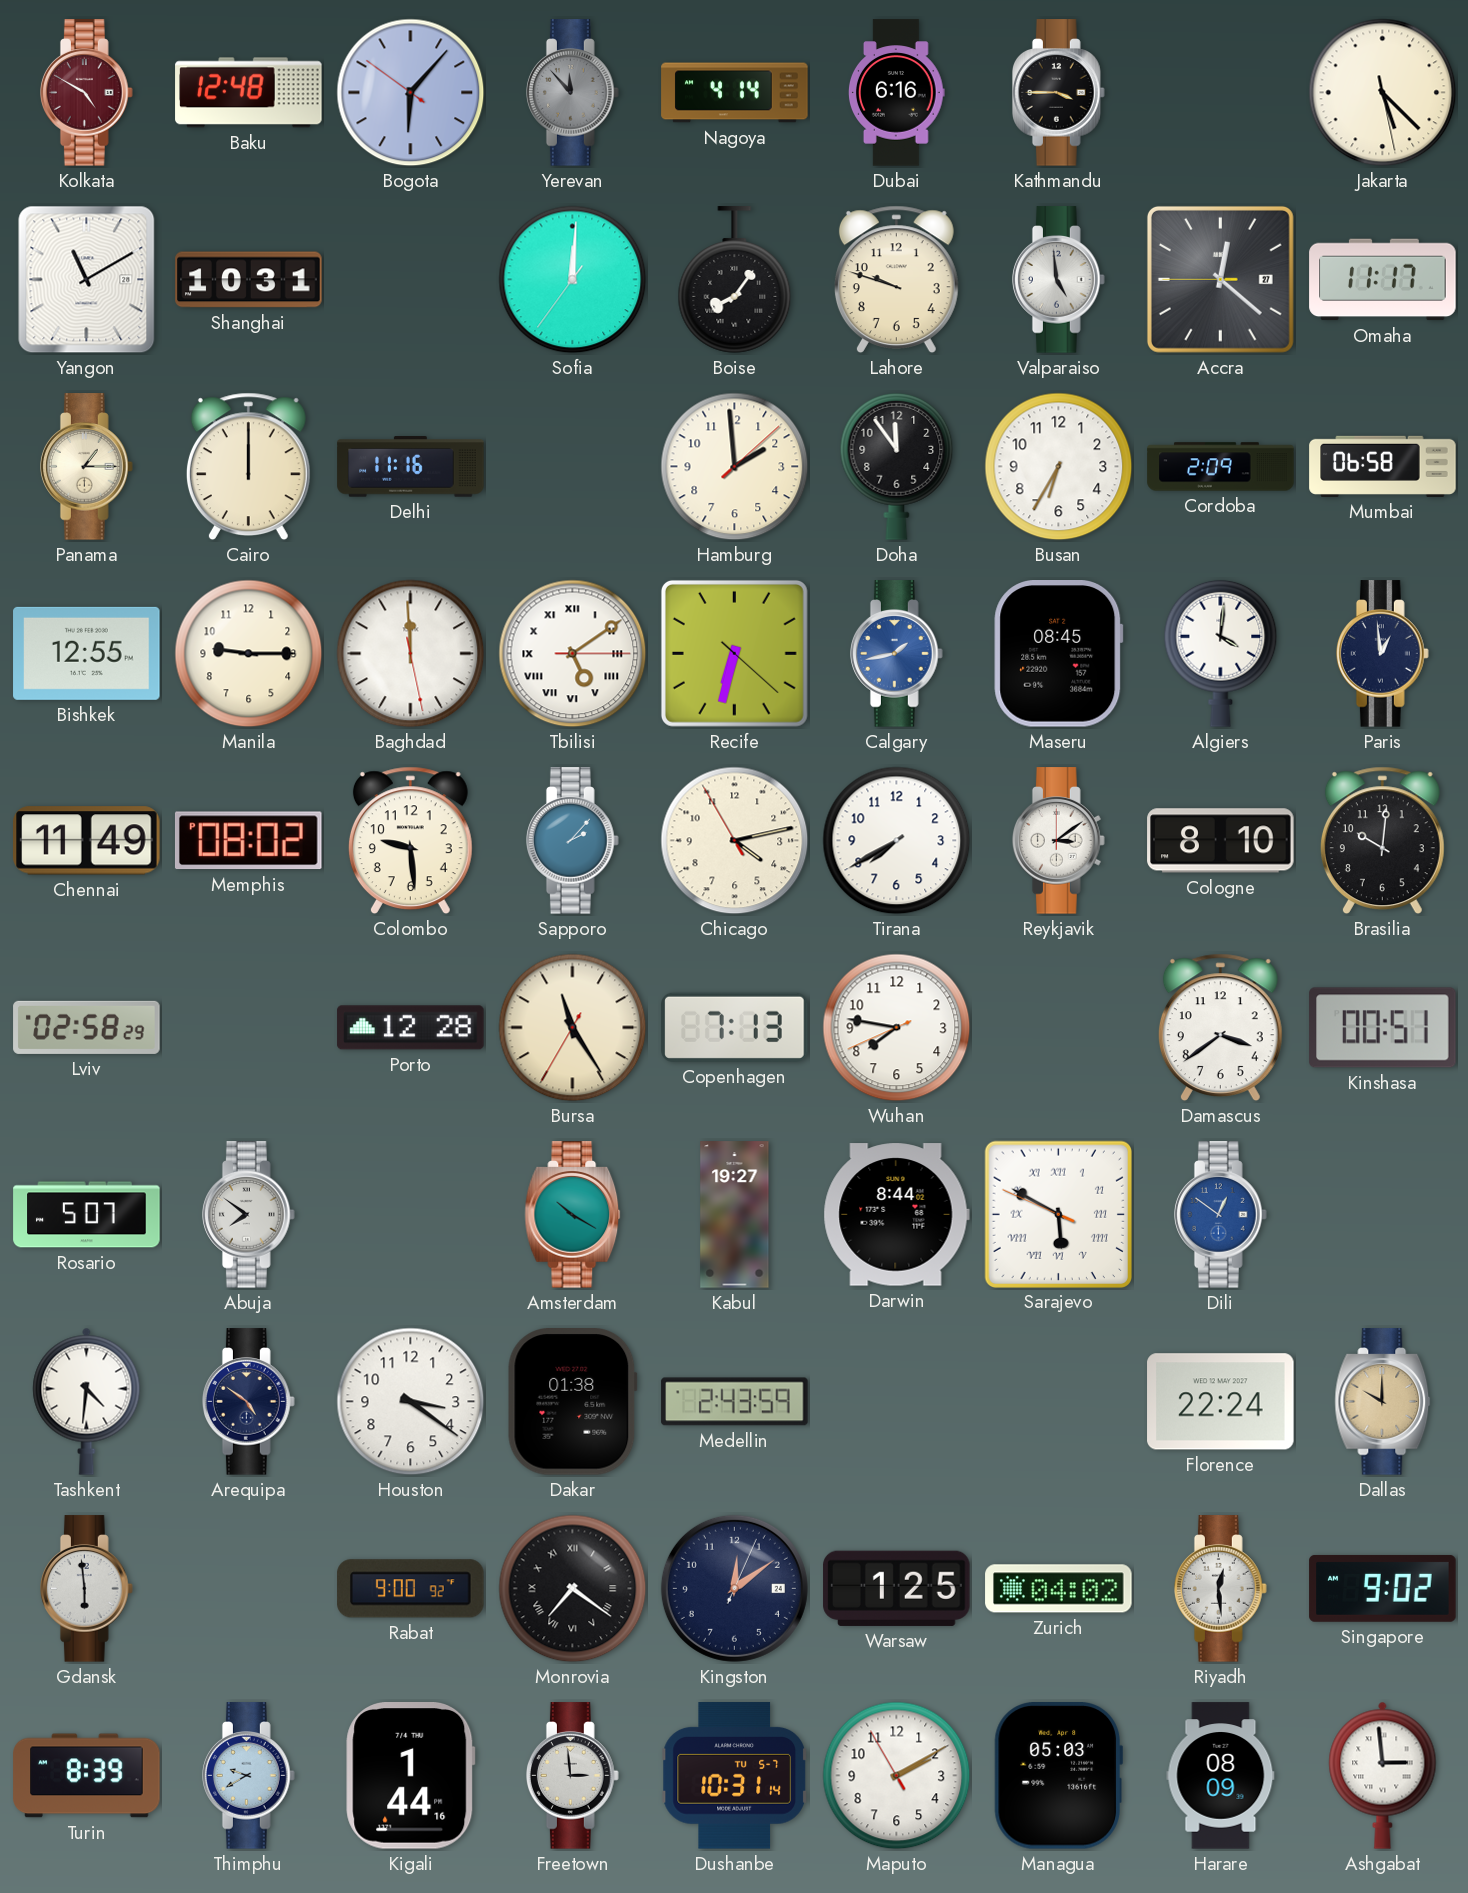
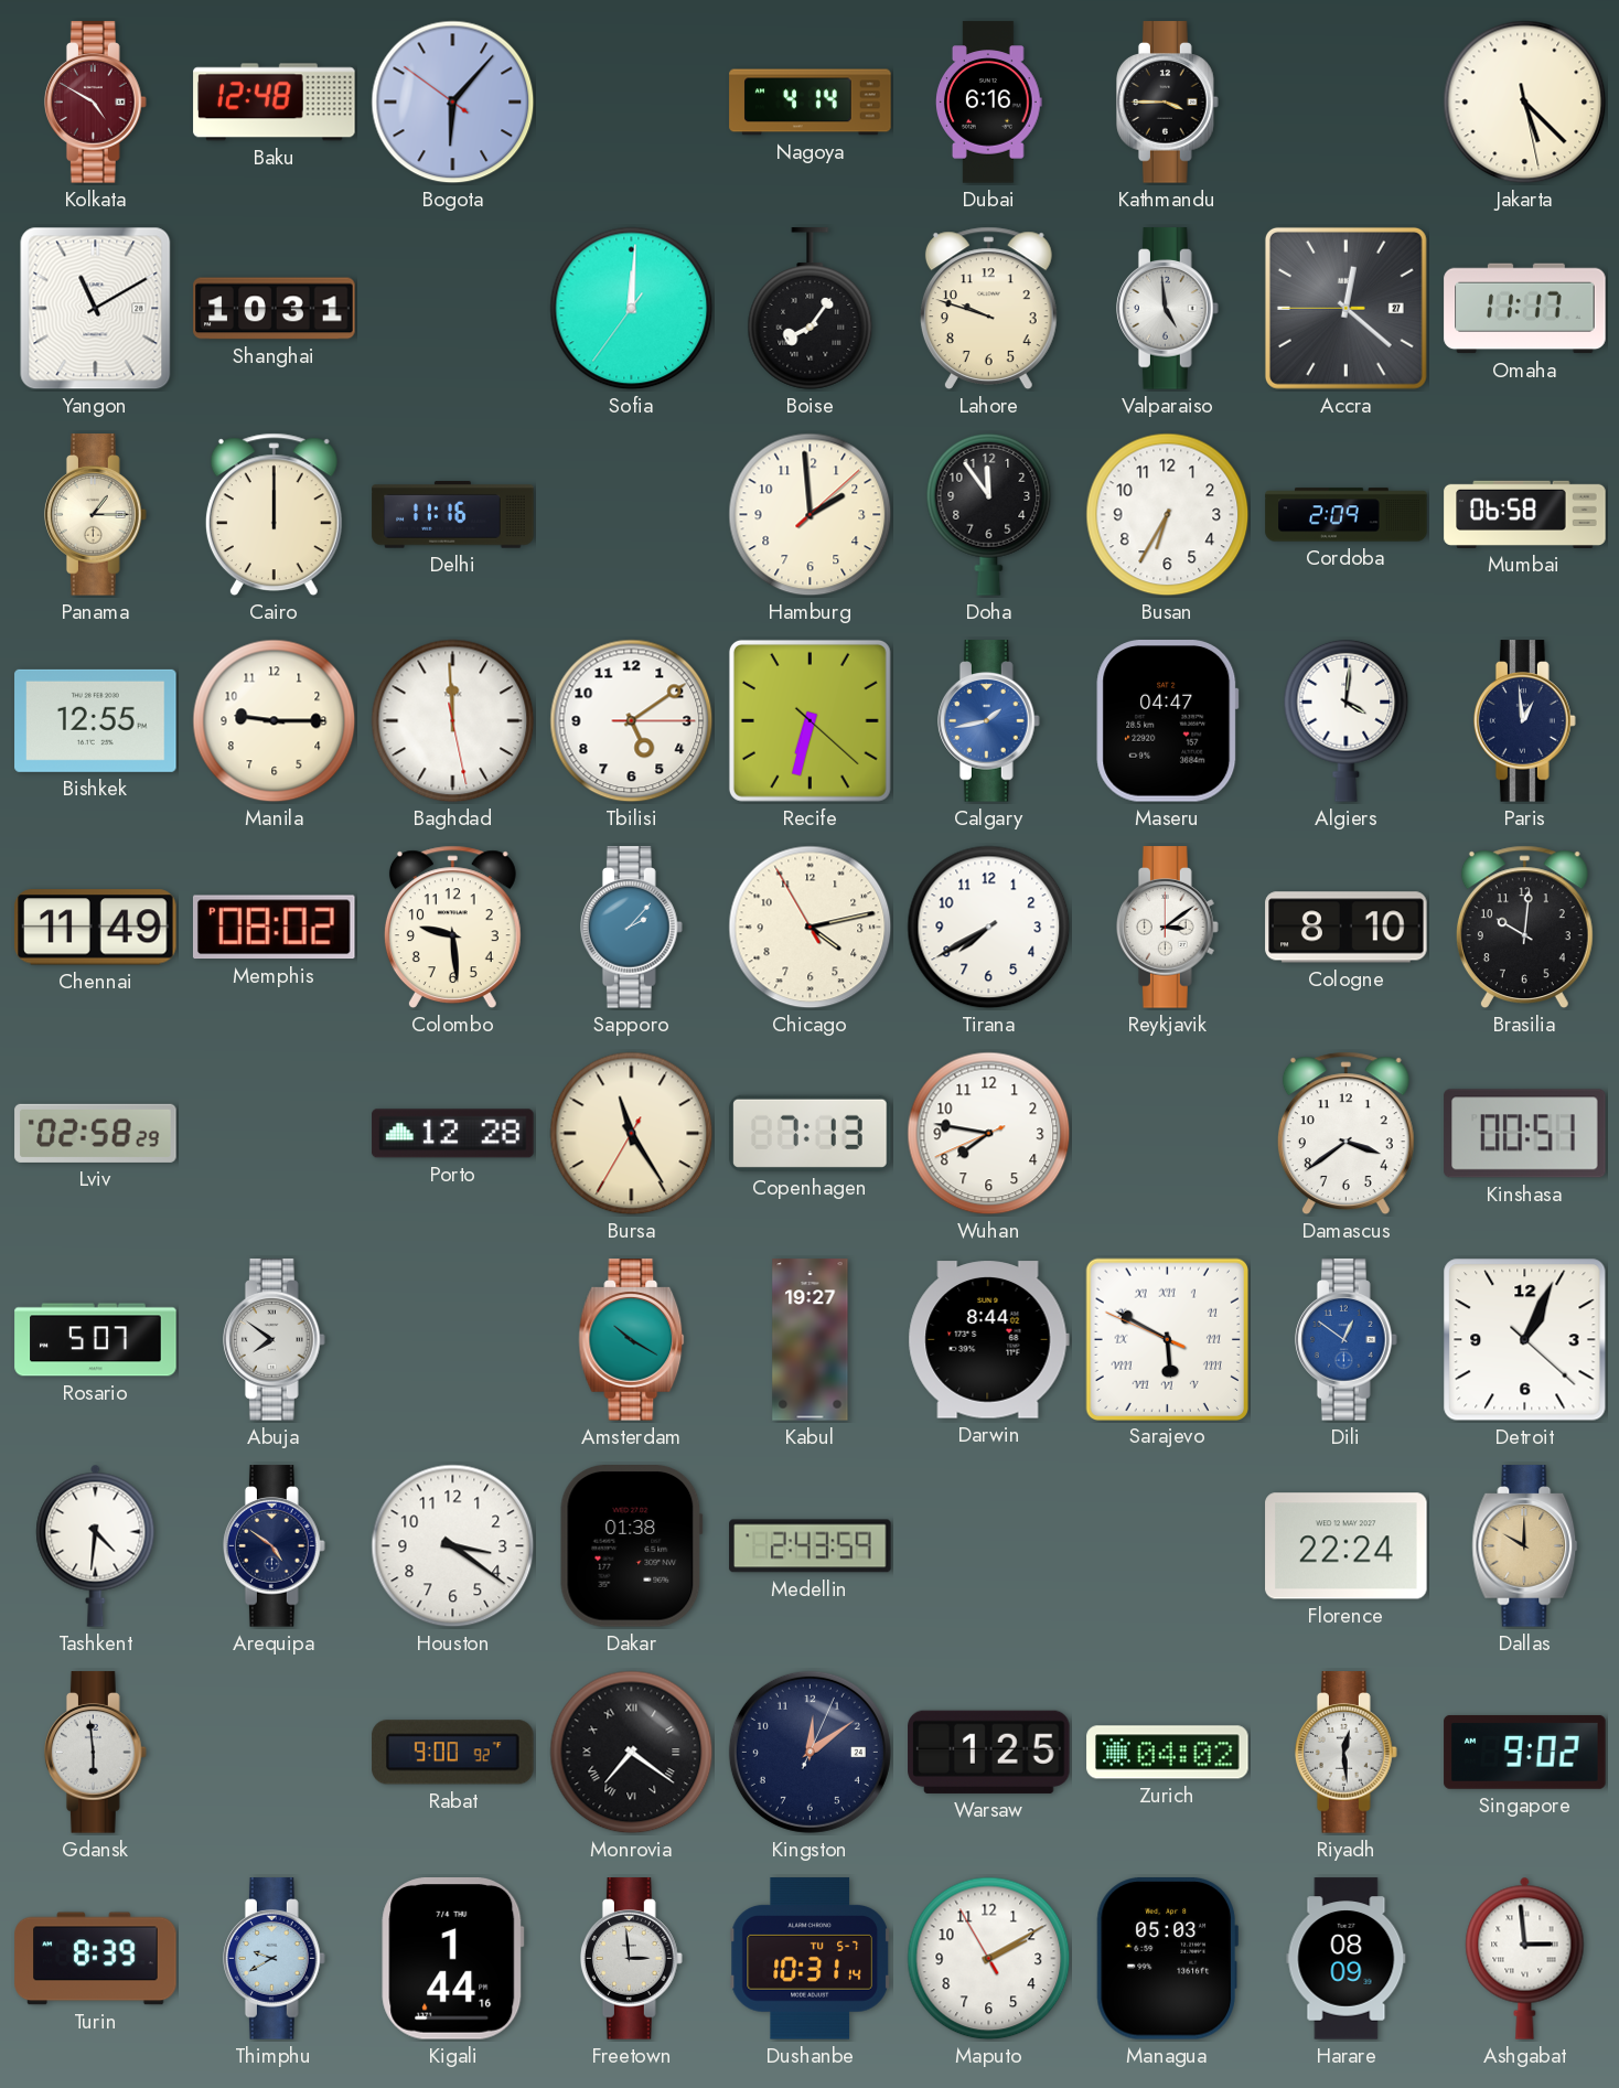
Yerevan: 11:53 -> none
Tbilisi numerals: Roman -> Arabic
Maseru: 08:45 -> 04:47
Detroit: none -> 1:04
